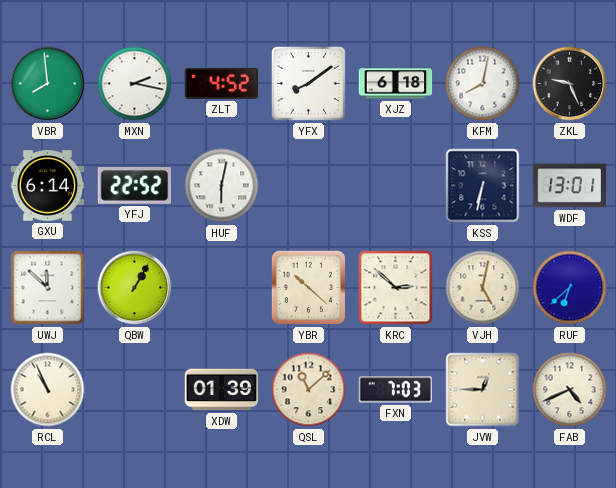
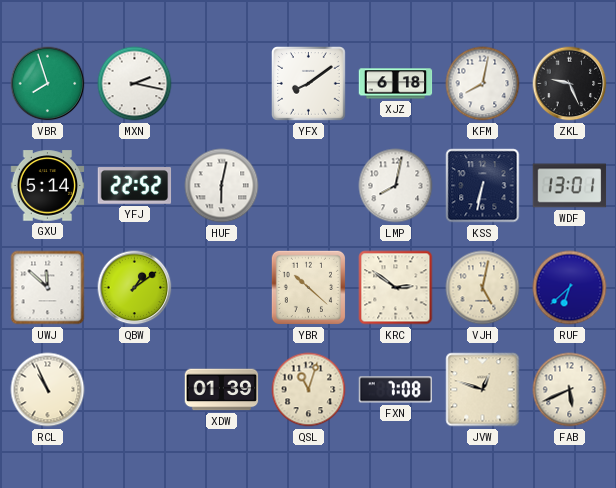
VBR: 7:59 -> 7:57
ZLT: 4:52 -> none
GXU: 6:14 -> 5:14
LMP: none -> 8:02
QBW: 1:05 -> 1:09
KRC: 2:52 -> 2:51
QSL: 11:08 -> 11:03
FXN: 7:03 -> 7:08
JVW: 12:45 -> 12:48
FAB: 4:41 -> 5:41
